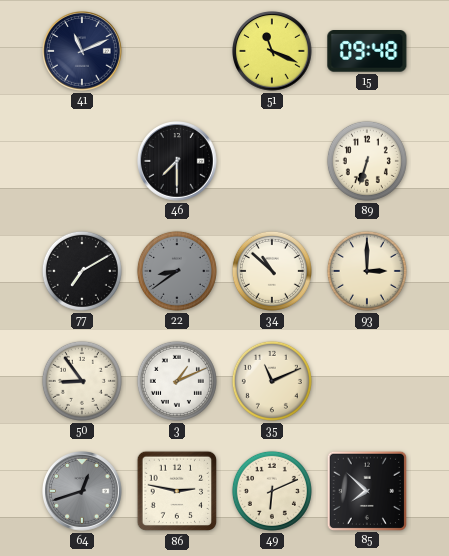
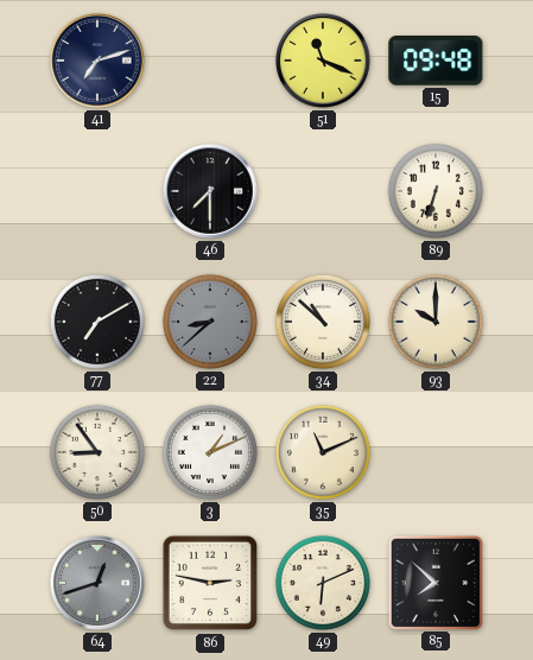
41: 11:11 -> 7:12
22: 8:39 -> 8:38
93: 3:00 -> 10:00
